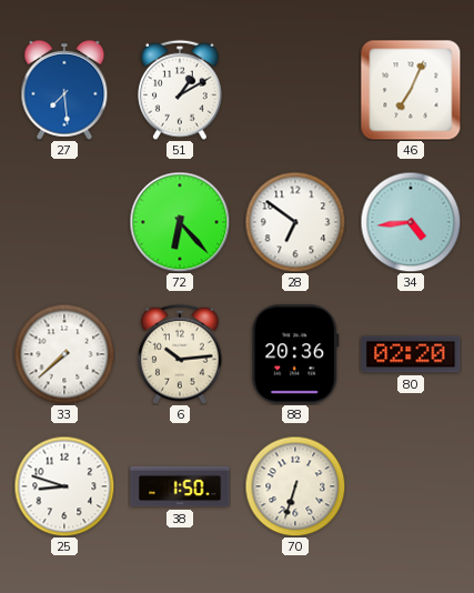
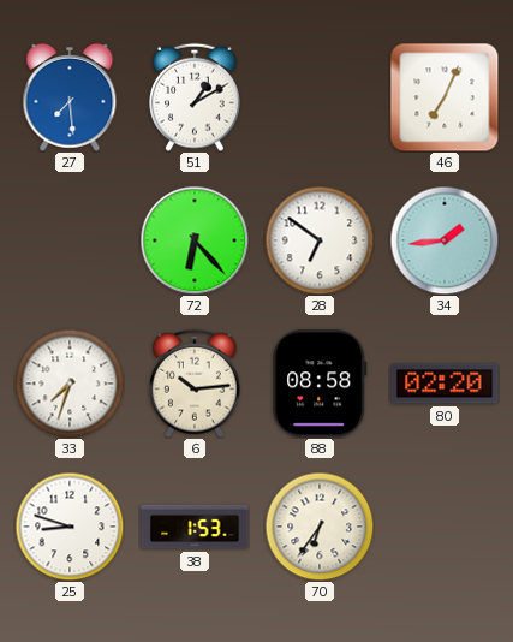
34: 4:44 -> 1:44
33: 7:38 -> 7:33
88: 20:36 -> 08:58
38: 1:50 -> 1:53
70: 6:33 -> 6:36
